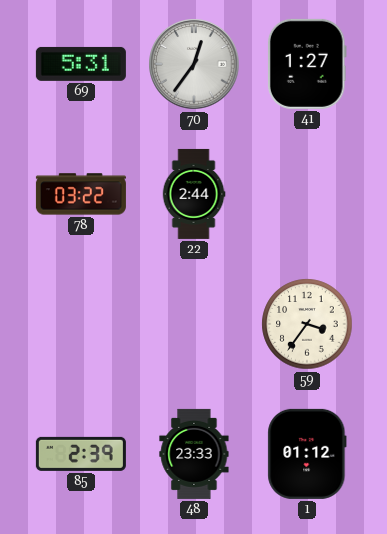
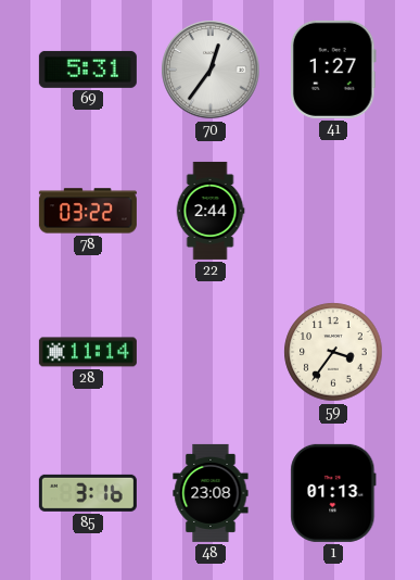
28: none -> 11:14
85: 2:39 -> 3:16
48: 23:33 -> 23:08
1: 01:12 -> 01:13
